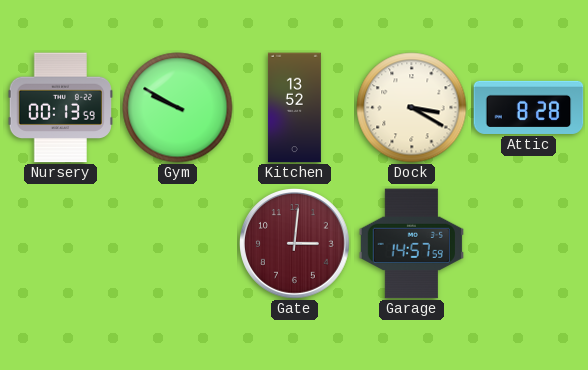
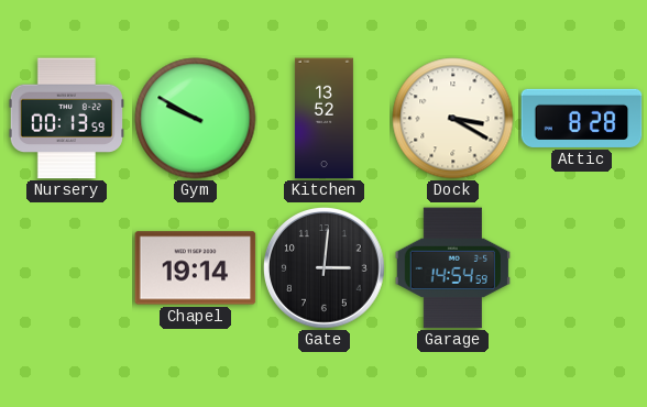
Chapel: none -> 19:14
Gate dial: burgundy -> black
Garage: 14:57 -> 14:54
